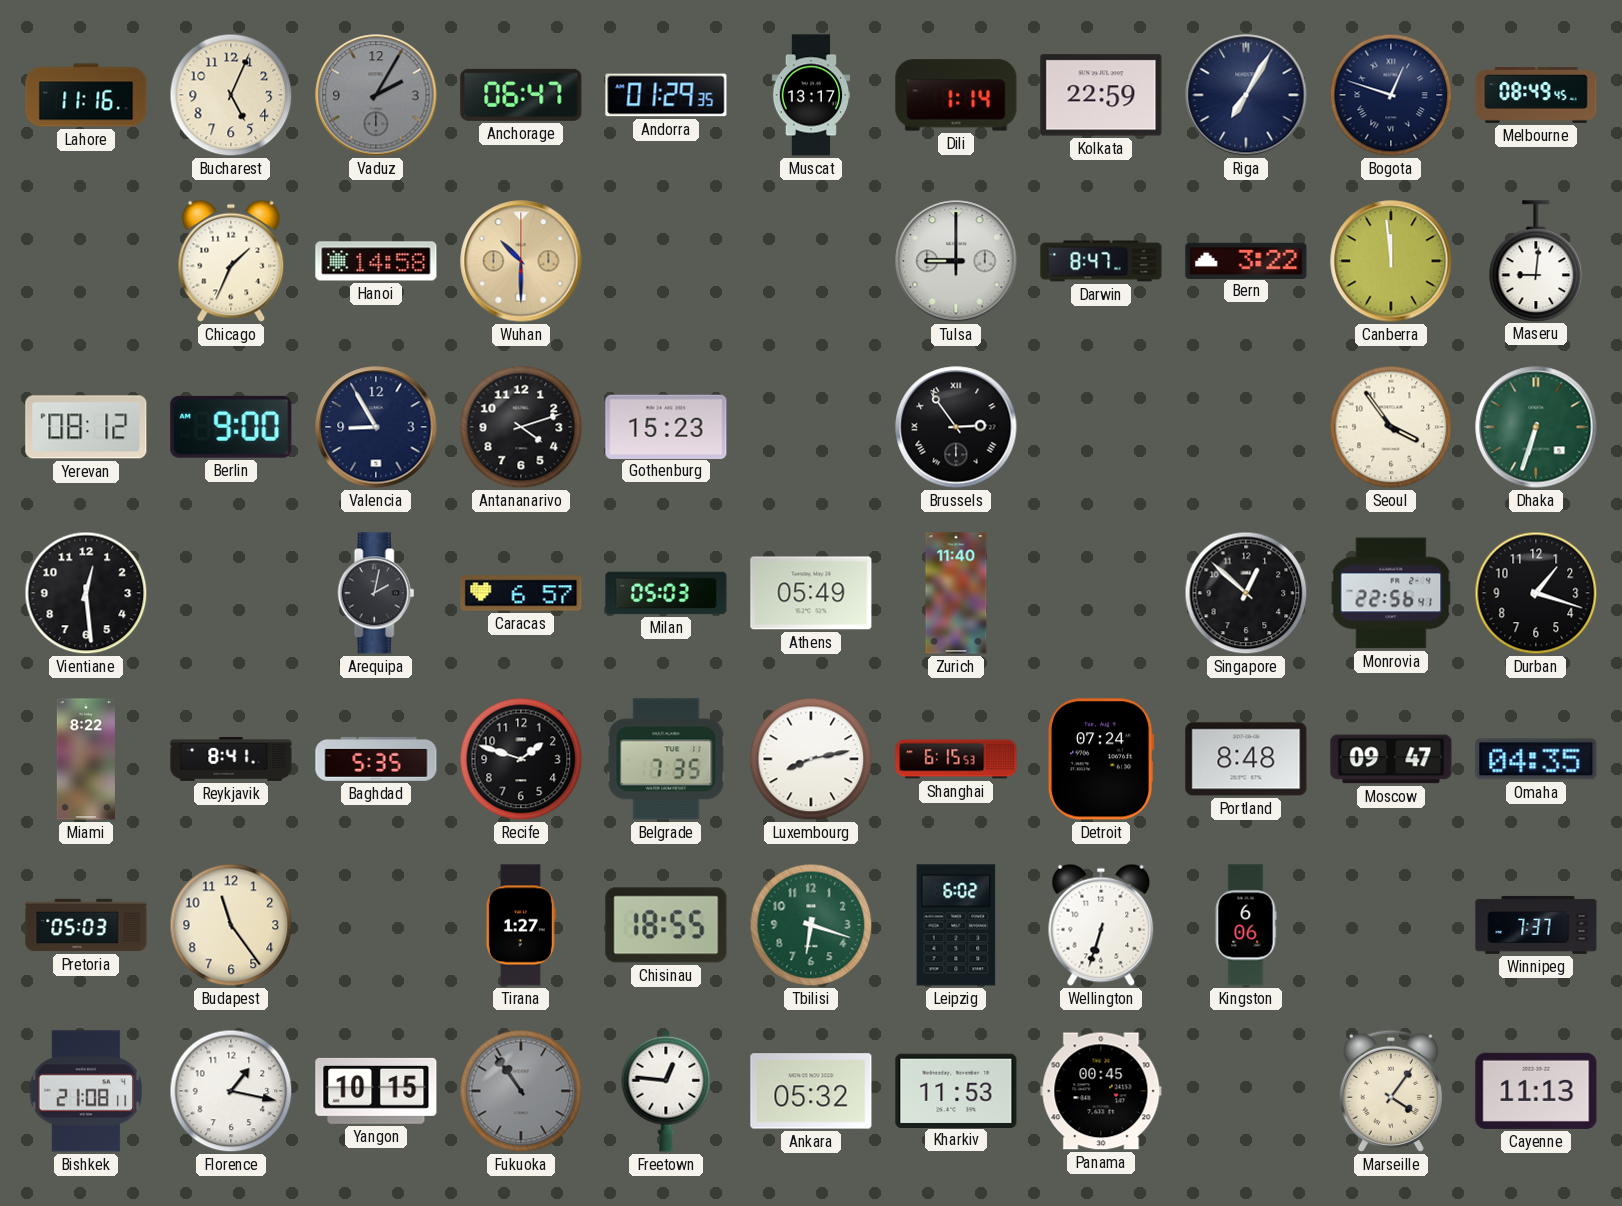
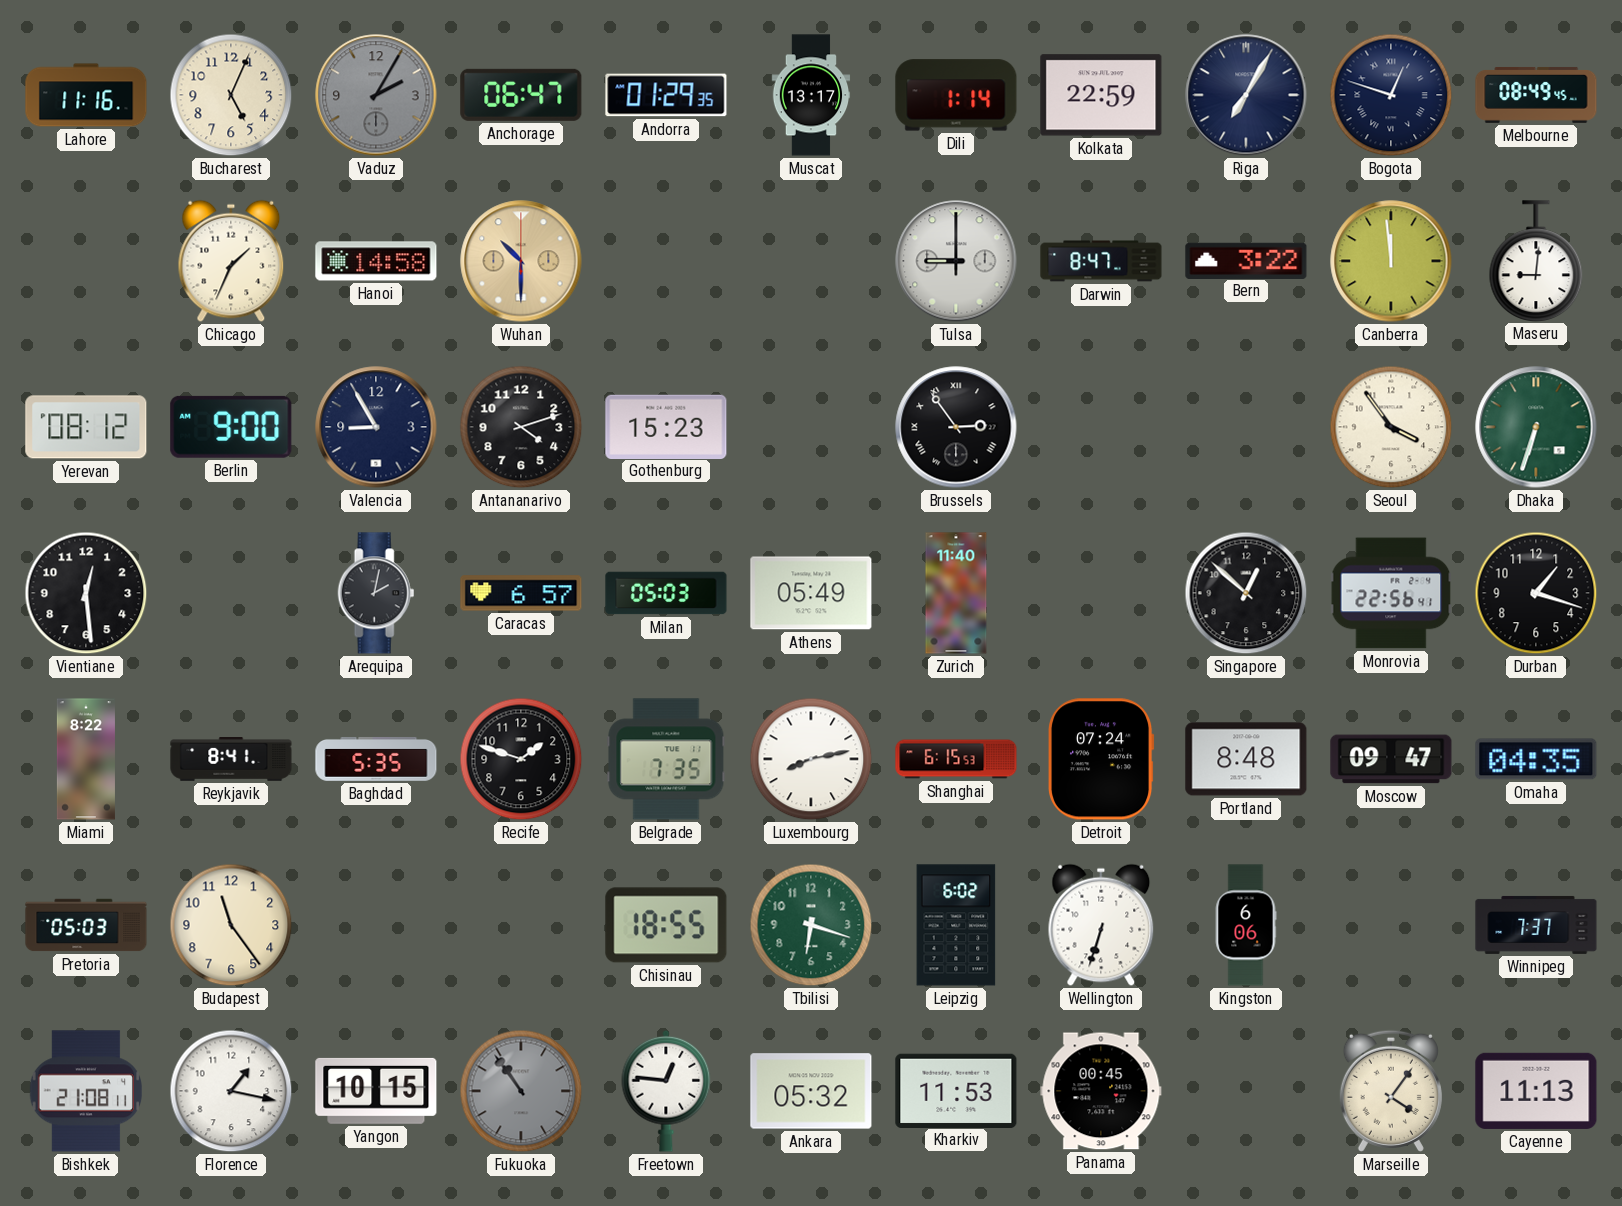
Tirana: 1:27 -> none
